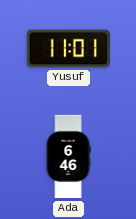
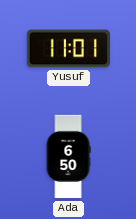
Ada: 6:46 -> 6:50
